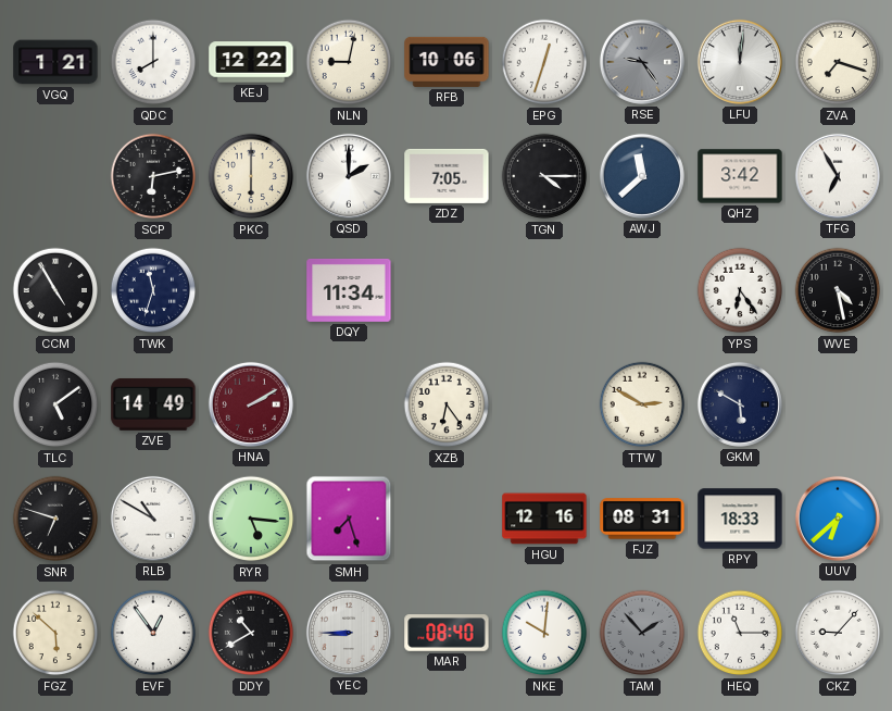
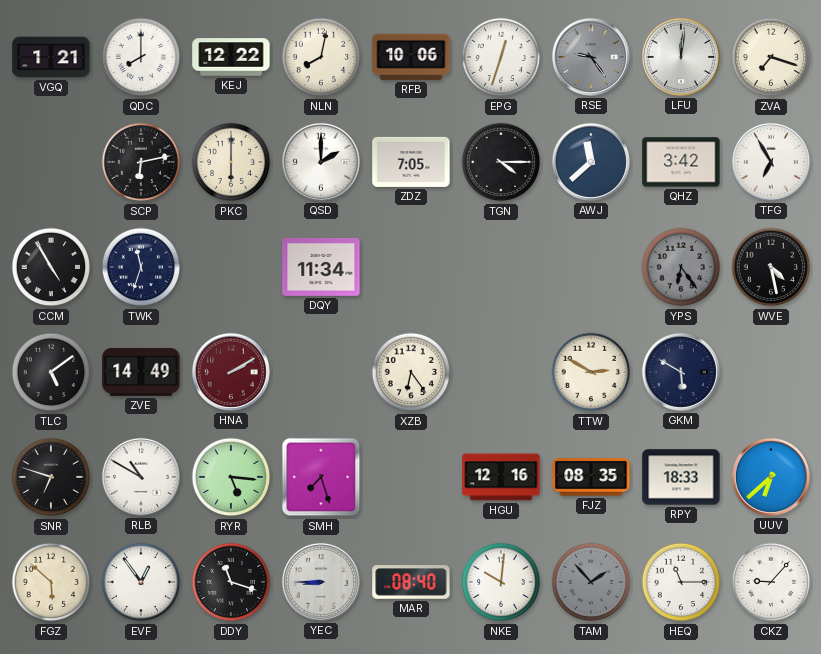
NLN: 9:02 -> 8:02
YPS dial: white -> grey
FJZ: 08:31 -> 08:35
DDY: 10:40 -> 11:18
